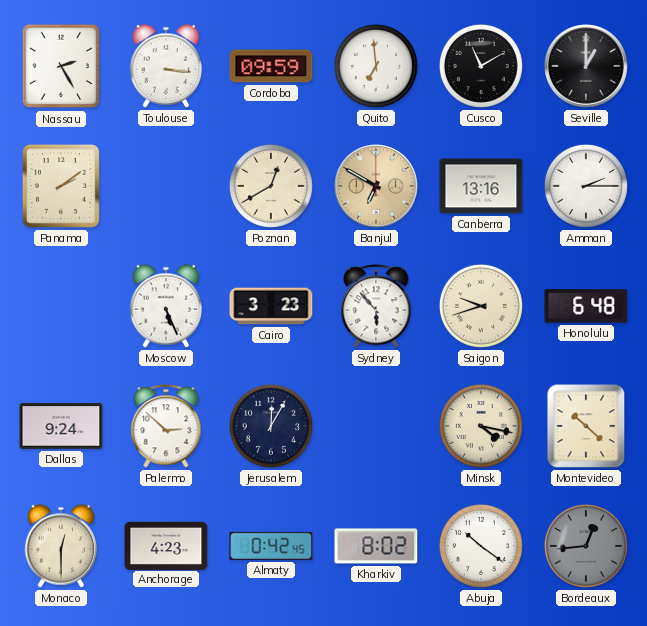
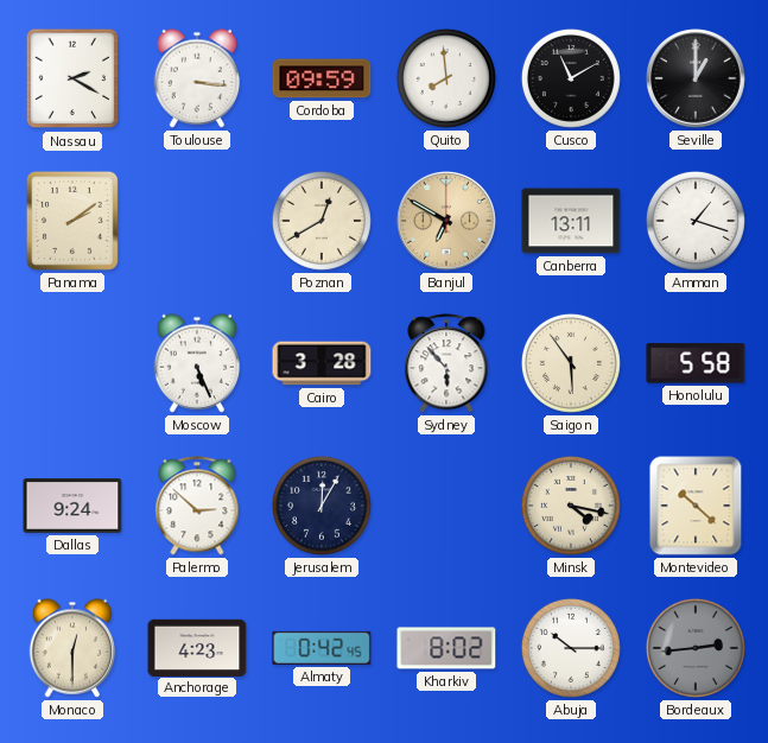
Nassau: 2:25 -> 2:20
Quito: 6:59 -> 7:59
Canberra: 13:16 -> 13:11
Amman: 2:15 -> 1:18
Cairo: 3:23 -> 3:28
Saigon: 9:42 -> 5:54
Honolulu: 6:48 -> 5:58
Abuja: 10:21 -> 10:15
Bordeaux: 12:44 -> 2:44
